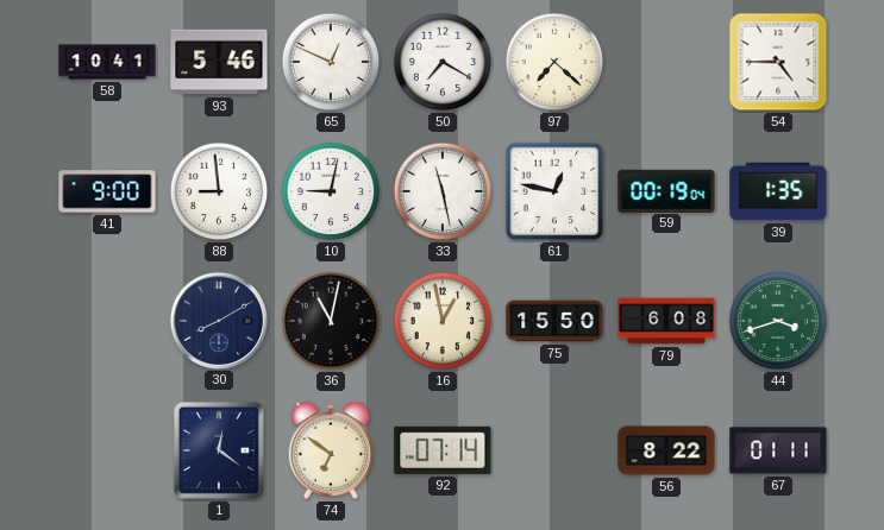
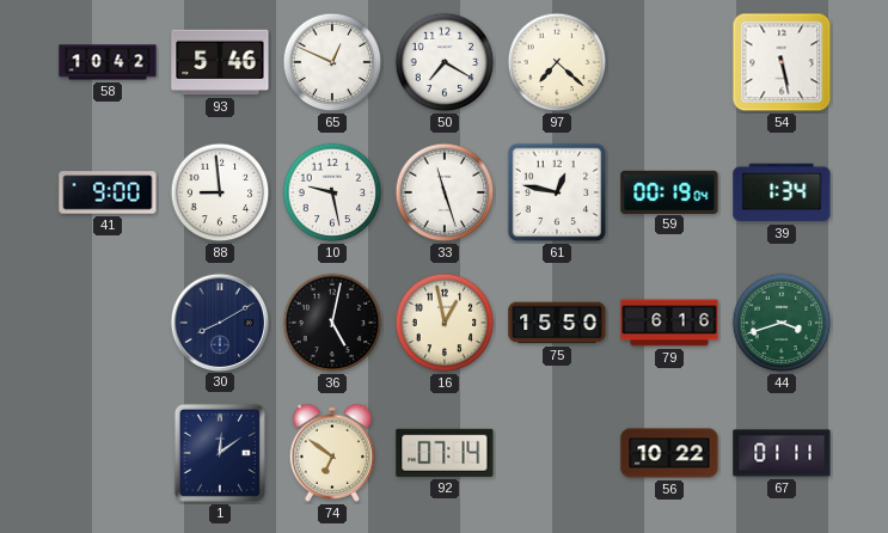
58: 10:41 -> 10:42
54: 4:45 -> 5:28
10: 9:02 -> 9:28
33: 11:28 -> 11:27
39: 1:35 -> 1:34
36: 11:02 -> 5:02
79: 6:08 -> 6:16
1: 12:21 -> 12:09
56: 8:22 -> 10:22
